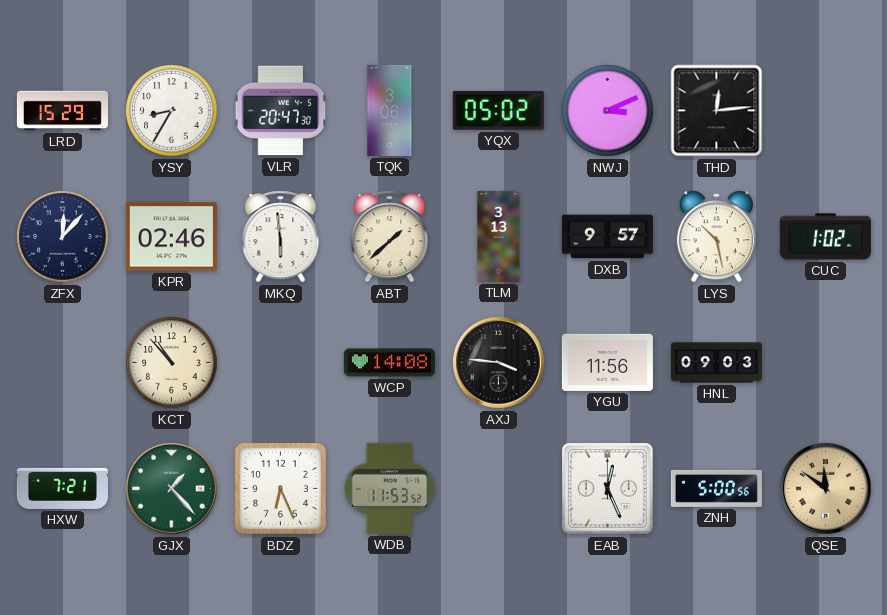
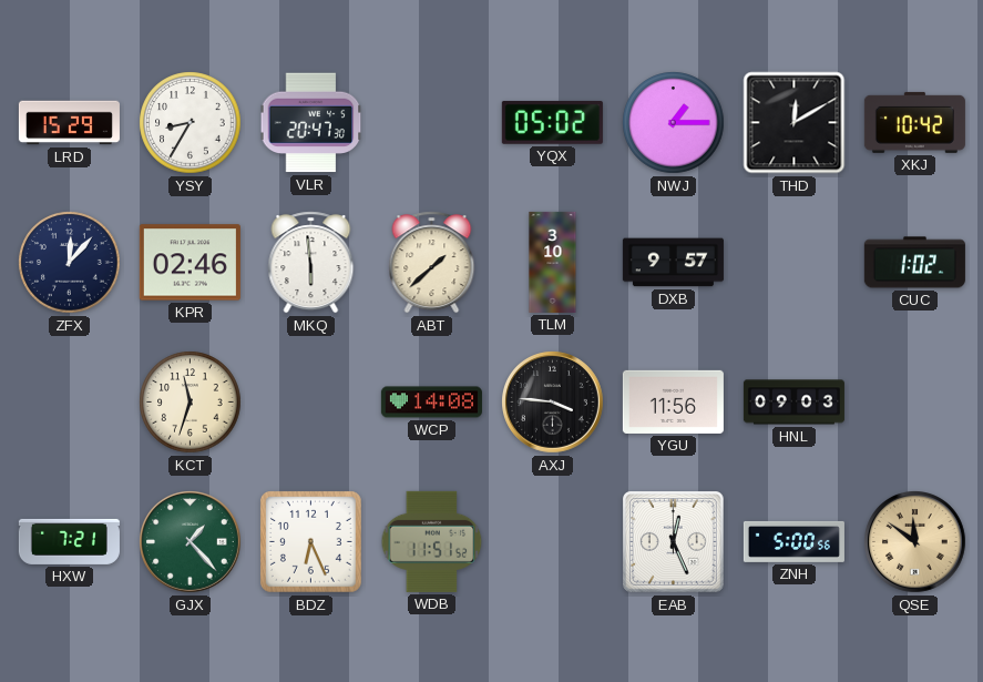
TQK: 3:06 -> none
NWJ: 3:11 -> 1:15
THD: 12:14 -> 12:10
XKJ: none -> 10:42
TLM: 3:13 -> 3:10
LYS: 10:28 -> none
KCT: 10:53 -> 11:33
WDB: 11:53 -> 11:51
